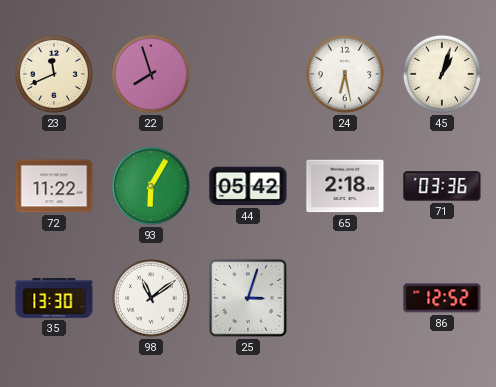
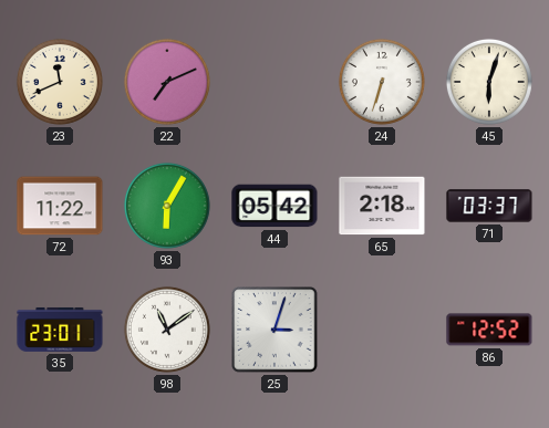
22: 7:57 -> 7:11
24: 6:28 -> 6:33
45: 1:03 -> 6:03
71: 03:36 -> 03:37
35: 13:30 -> 23:01
